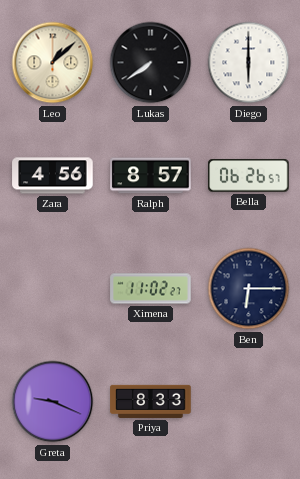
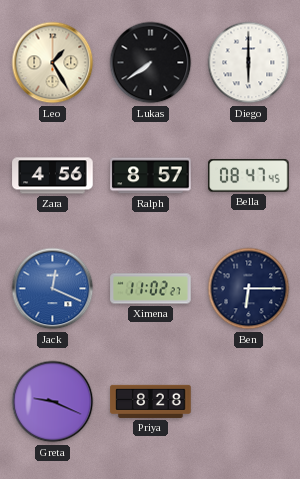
Leo: 1:08 -> 1:25
Bella: 06:26 -> 08:47
Jack: none -> 12:19
Priya: 8:33 -> 8:28
